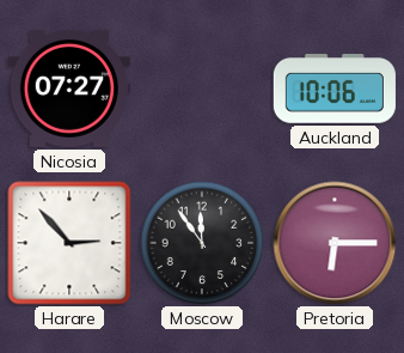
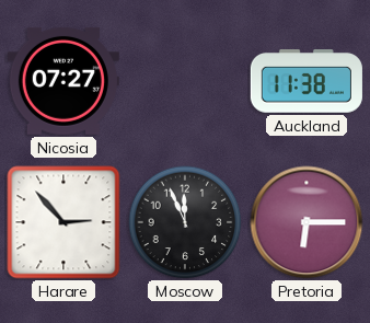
Auckland: 10:06 -> 11:38
Moscow: 11:54 -> 11:56
